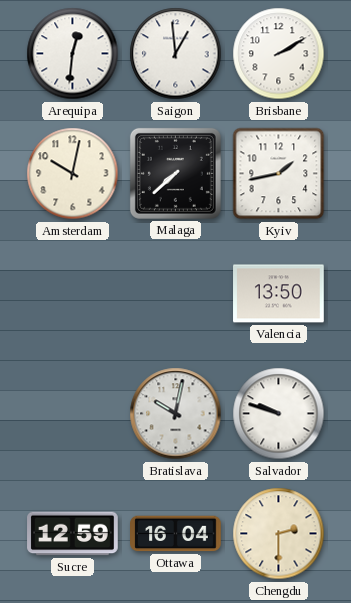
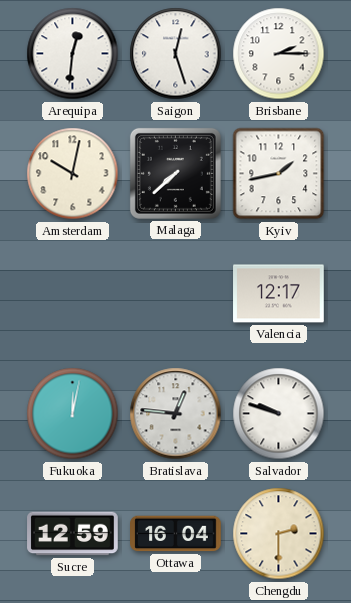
Saigon: 12:59 -> 12:27
Brisbane: 2:10 -> 2:15
Valencia: 13:50 -> 12:17
Fukuoka: none -> 12:02
Bratislava: 10:02 -> 12:46
